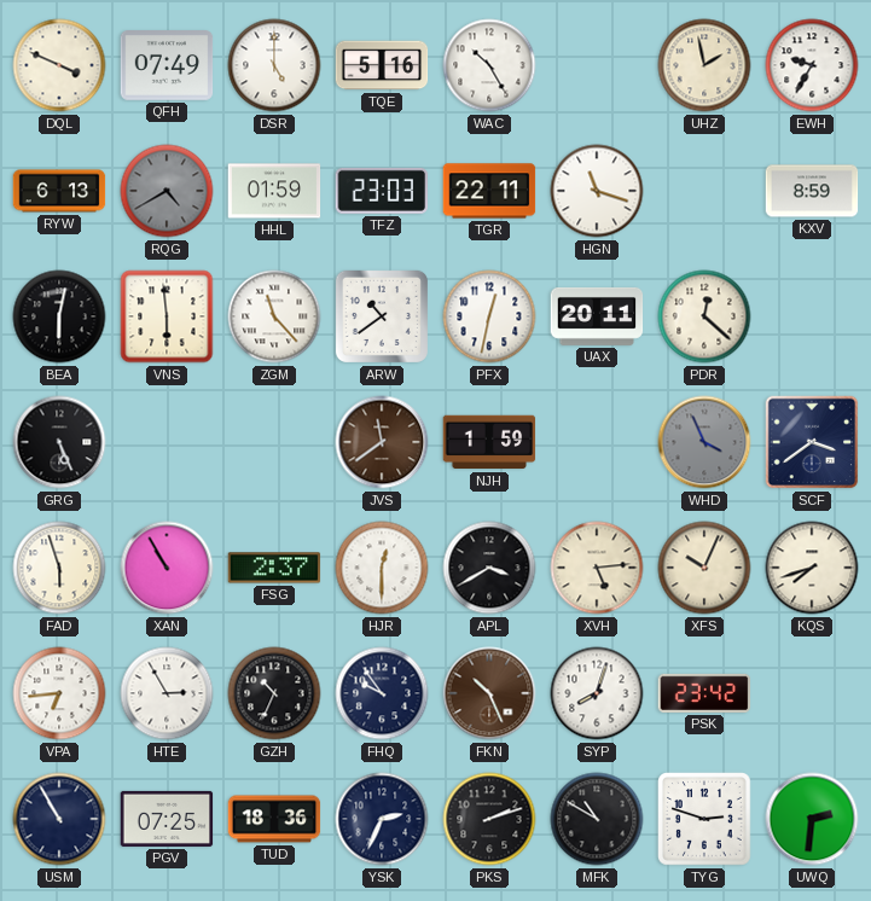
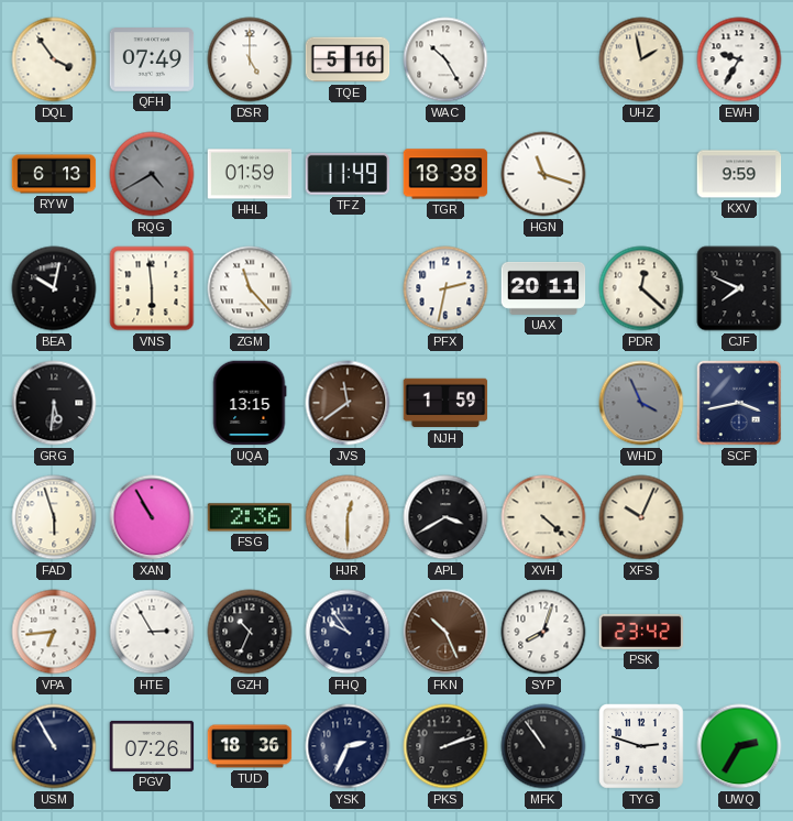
DQL: 3:49 -> 3:54
TFZ: 23:03 -> 11:49
TGR: 22:11 -> 18:38
KXV: 8:59 -> 9:59
BEA: 6:02 -> 10:02
ARW: 10:39 -> none
PFX: 12:32 -> 2:32
CJF: none -> 7:49
GRG: 5:26 -> 5:31
UQA: none -> 13:15
SCF: 3:39 -> 3:43
FSG: 2:37 -> 2:36
XVH: 5:14 -> 4:22
KQS: 7:42 -> none
PGV: 07:25 -> 07:26
MFK: 10:50 -> 10:54
UWQ: 2:31 -> 2:35
